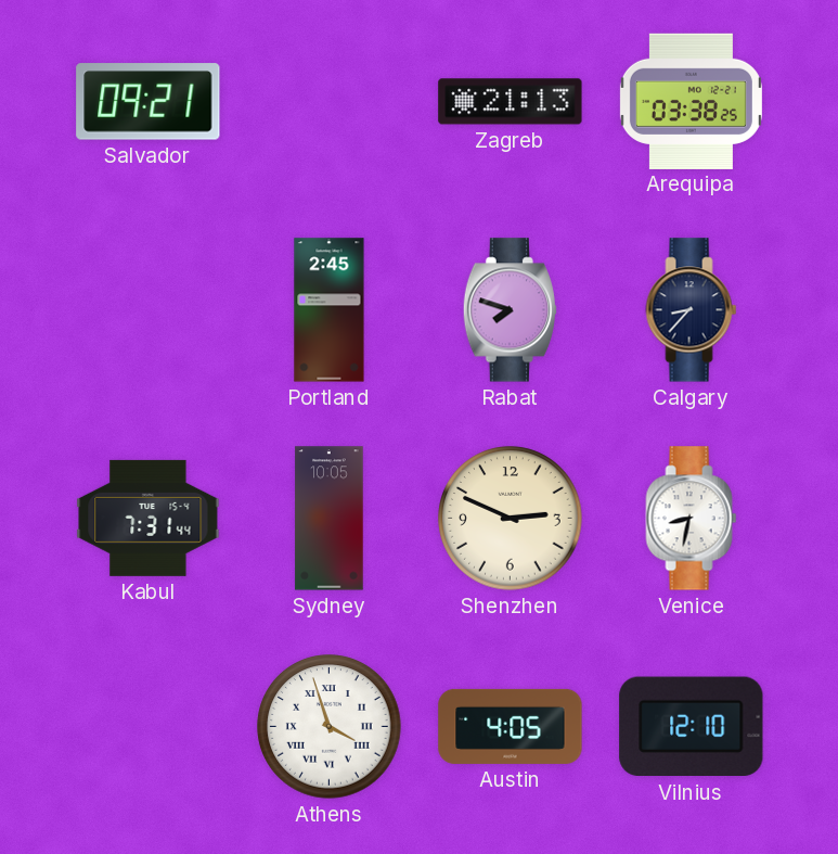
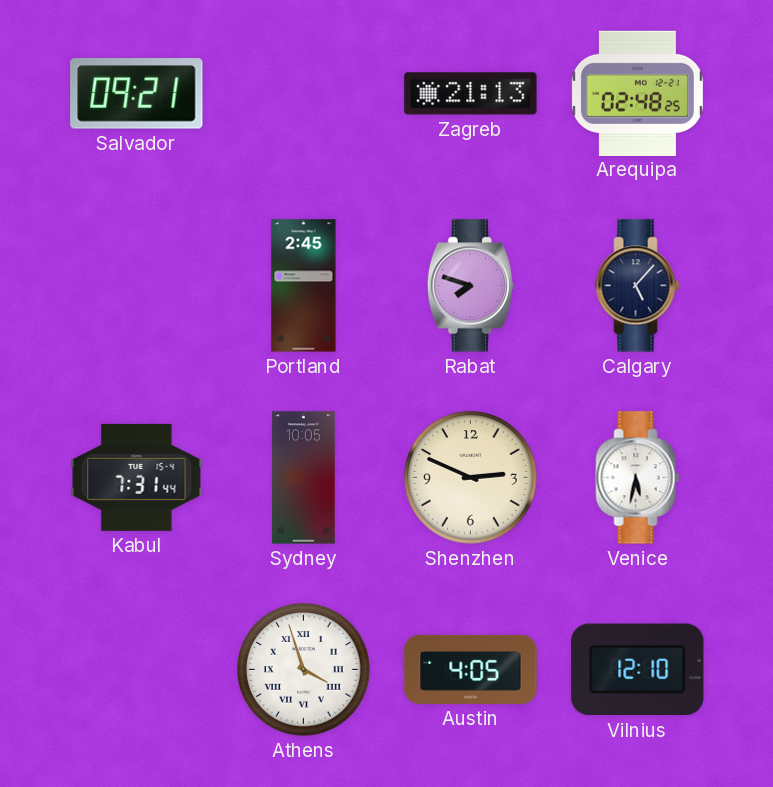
Arequipa: 03:38 -> 02:48
Calgary: 8:37 -> 5:07
Venice: 8:32 -> 5:32
